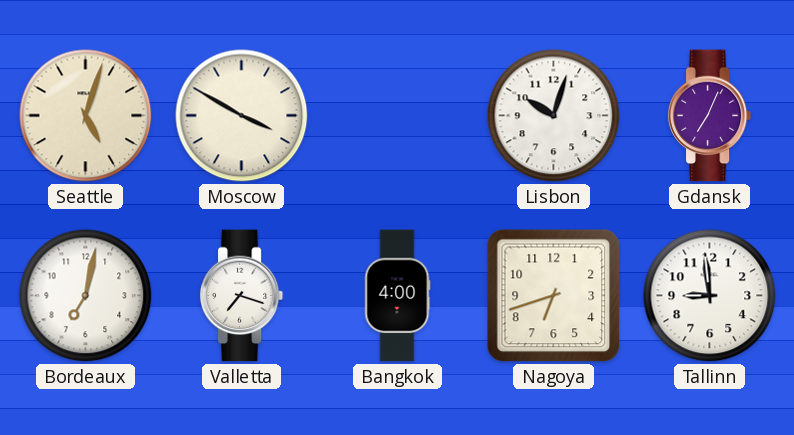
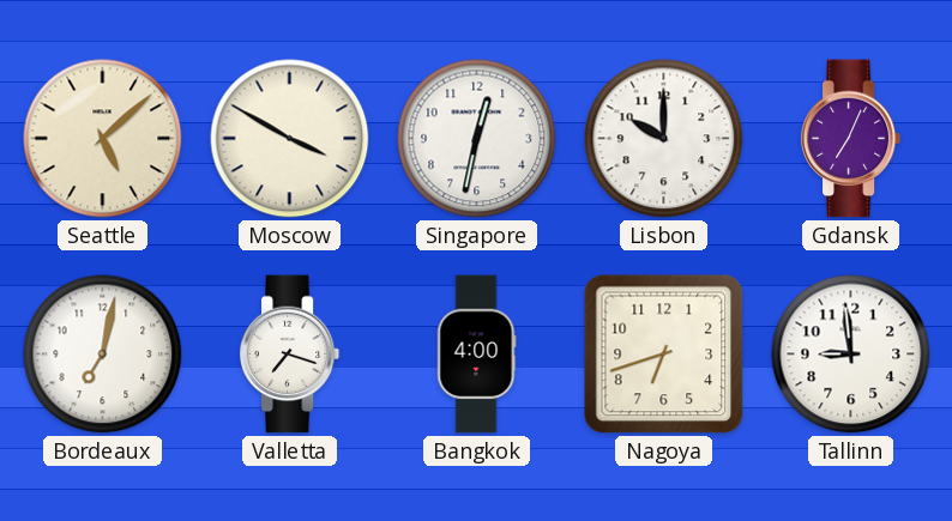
Seattle: 5:03 -> 5:08
Singapore: none -> 12:32
Lisbon: 10:03 -> 10:00
